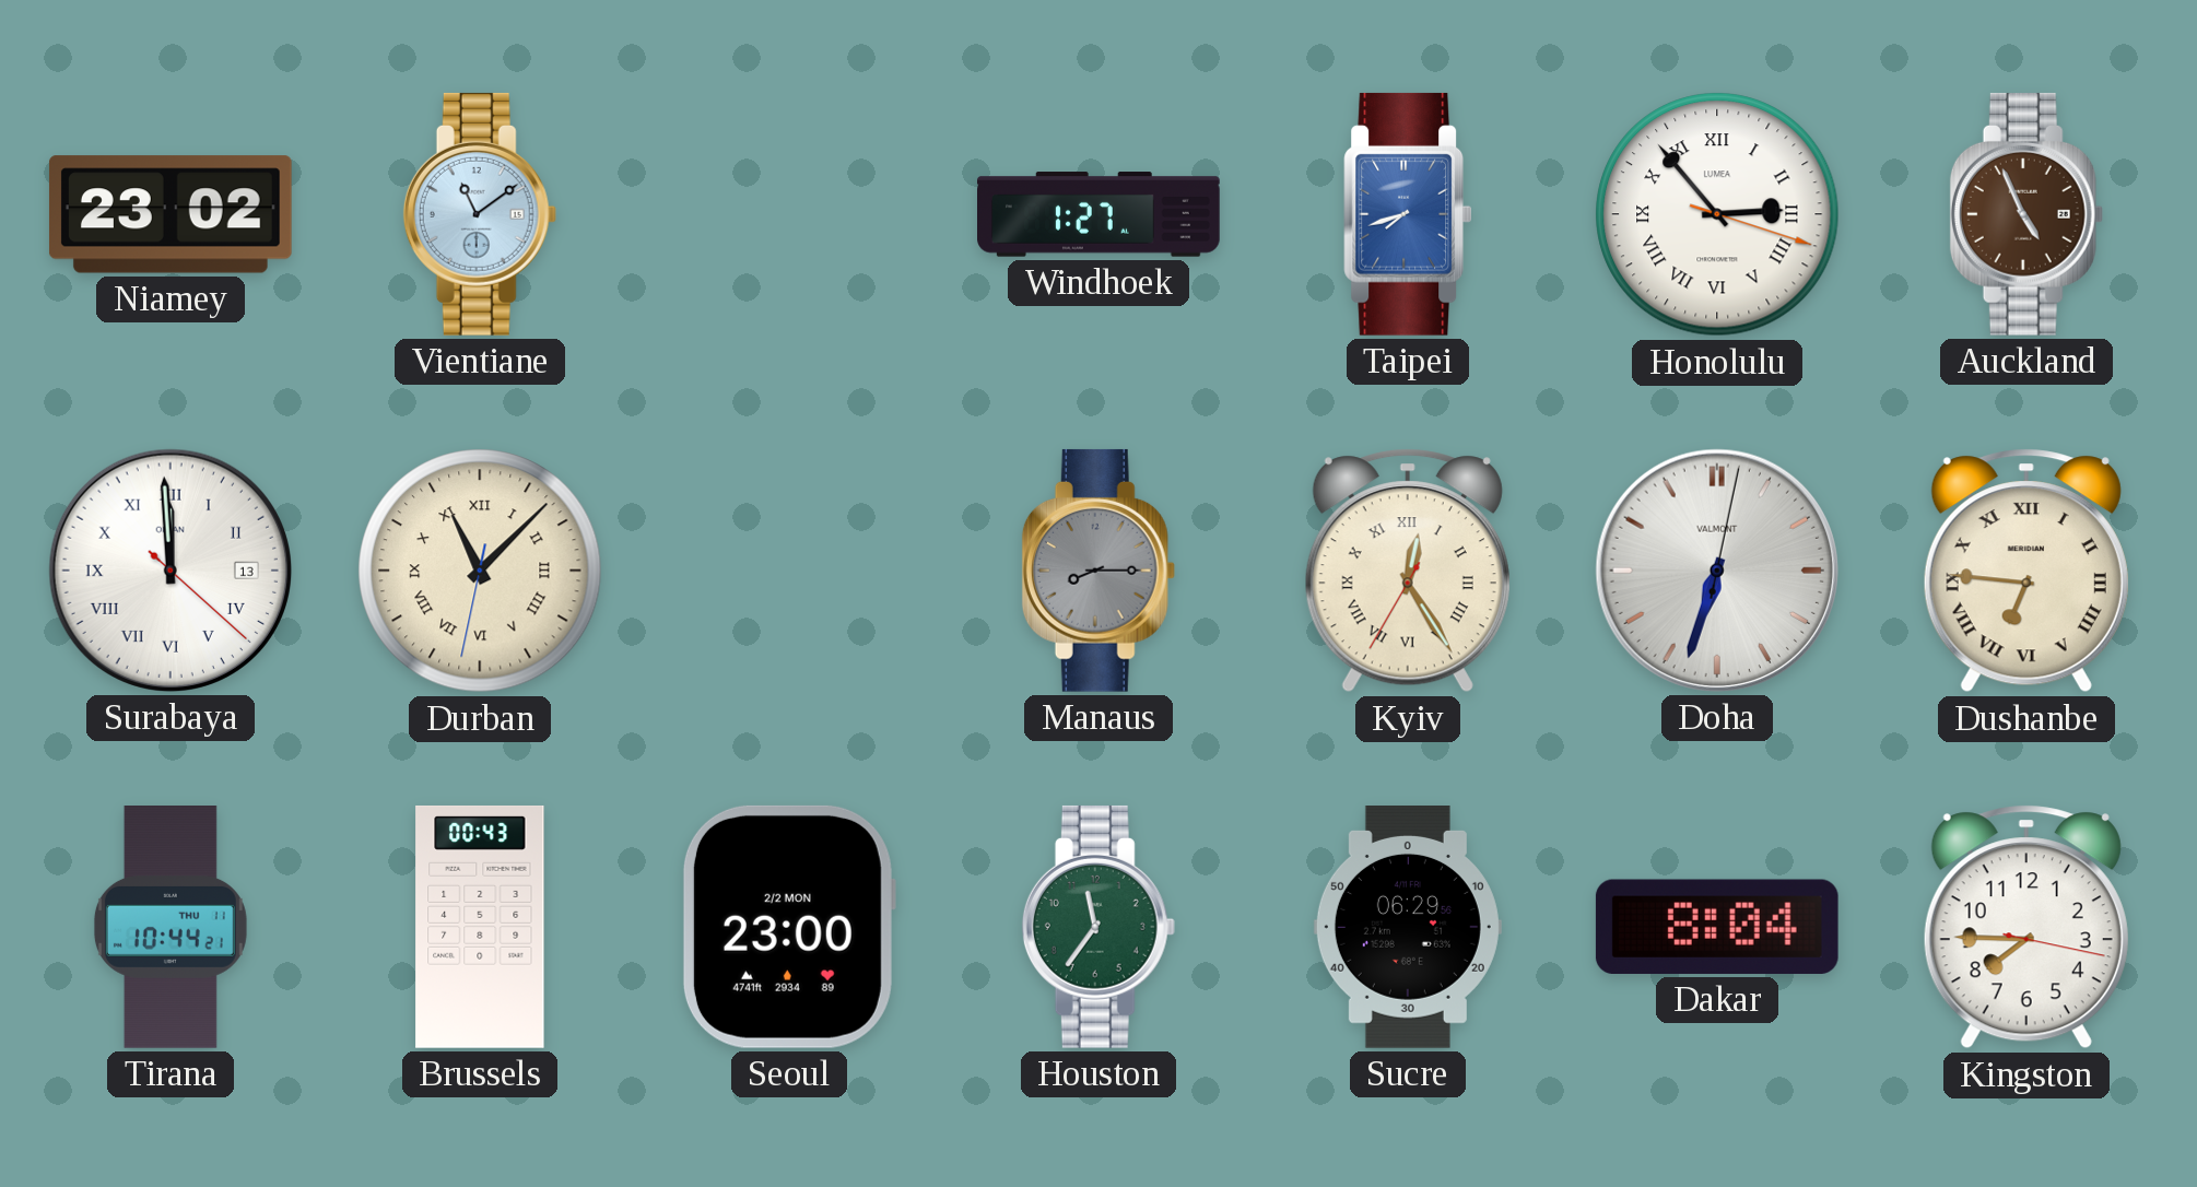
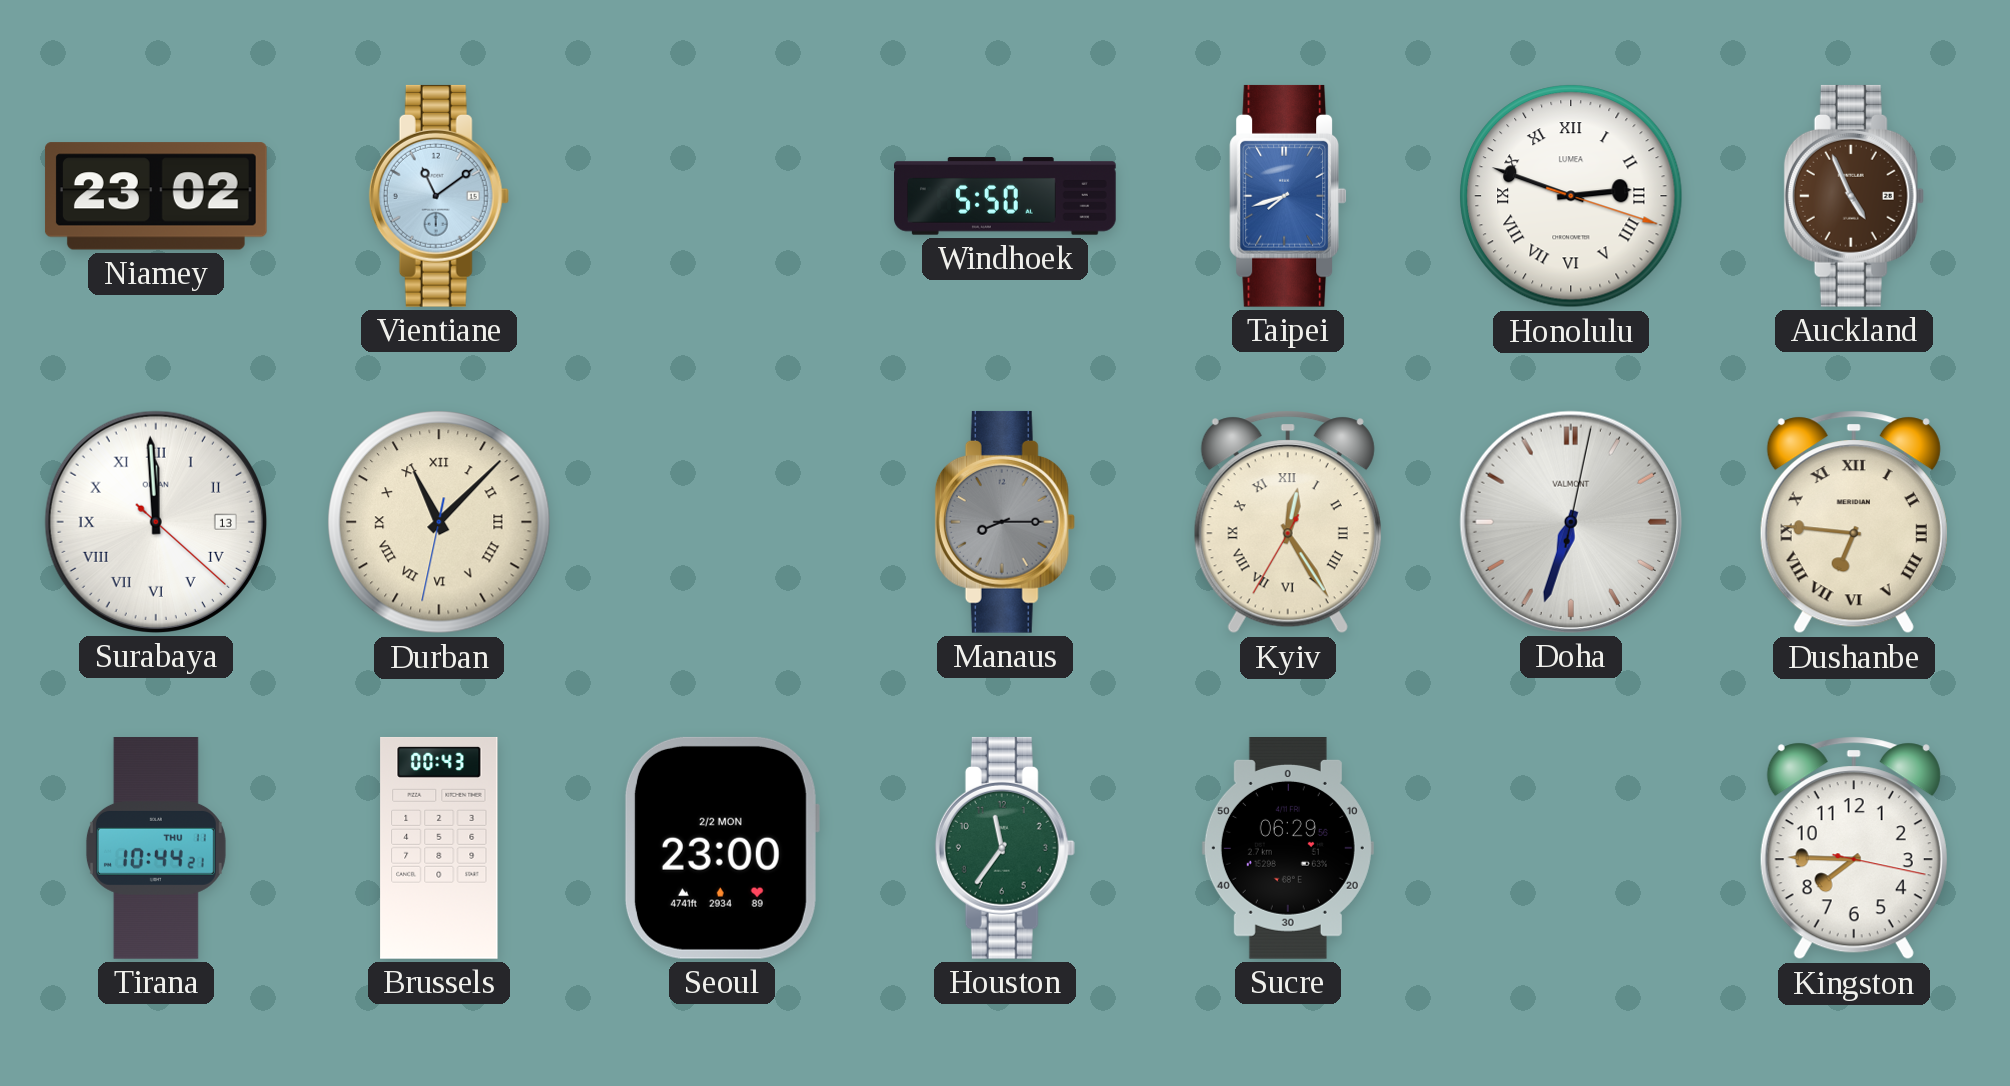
Windhoek: 1:27 -> 5:50
Honolulu: 2:53 -> 2:48
Dakar: 8:04 -> none
